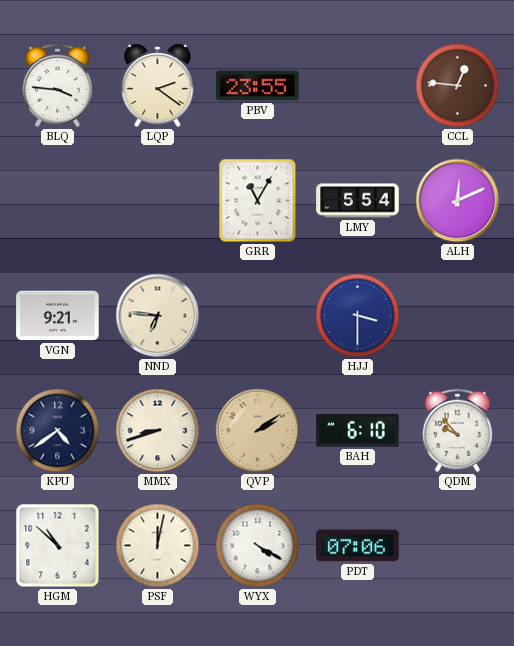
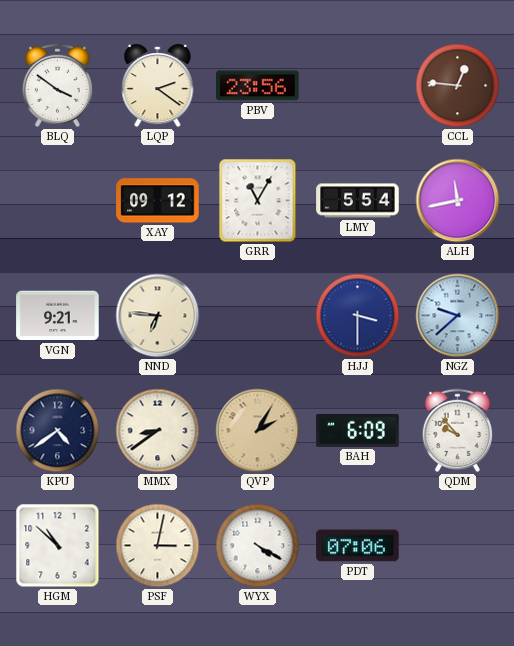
BLQ: 3:46 -> 3:51
PBV: 23:55 -> 23:56
XAY: none -> 09:12
ALH: 12:11 -> 11:43
NGZ: none -> 9:38
MMX: 8:42 -> 8:39
QVP: 2:09 -> 2:05
BAH: 6:10 -> 6:09
PSF: 12:02 -> 3:02
